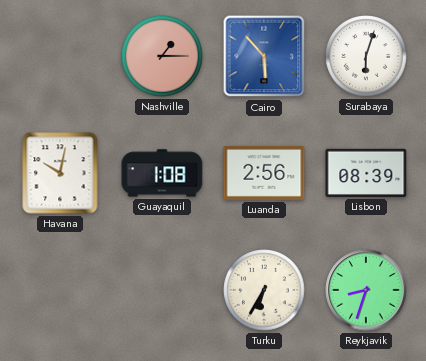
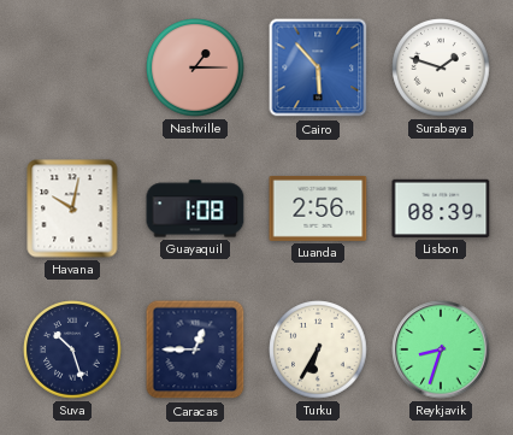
Surabaya: 6:03 -> 1:48
Suva: none -> 10:27
Caracas: none -> 12:45
